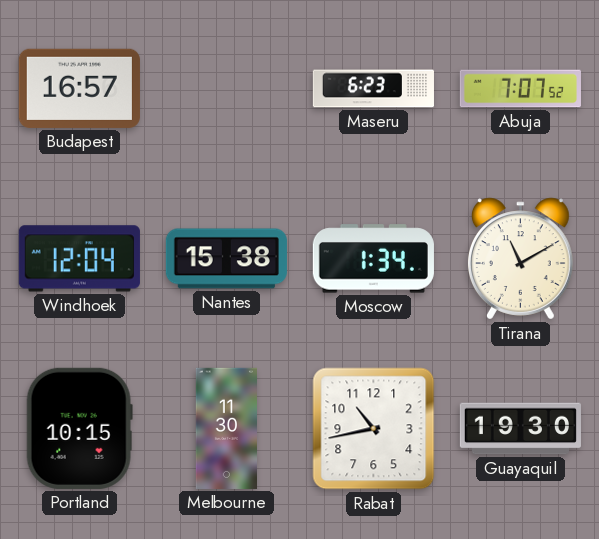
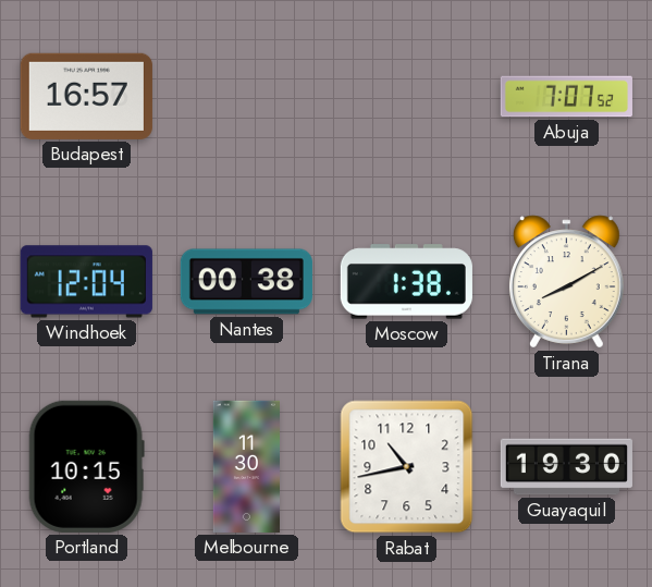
Maseru: 6:23 -> none
Nantes: 15:38 -> 00:38
Moscow: 1:34 -> 1:38
Tirana: 11:10 -> 8:10
